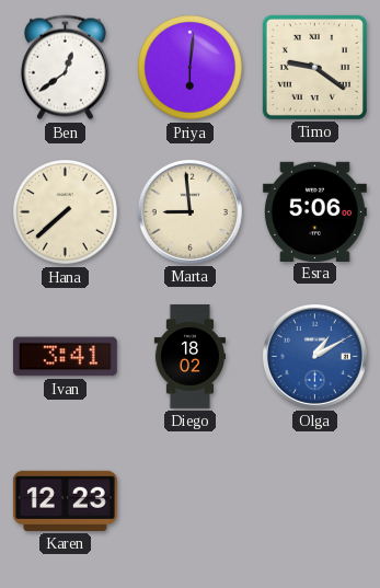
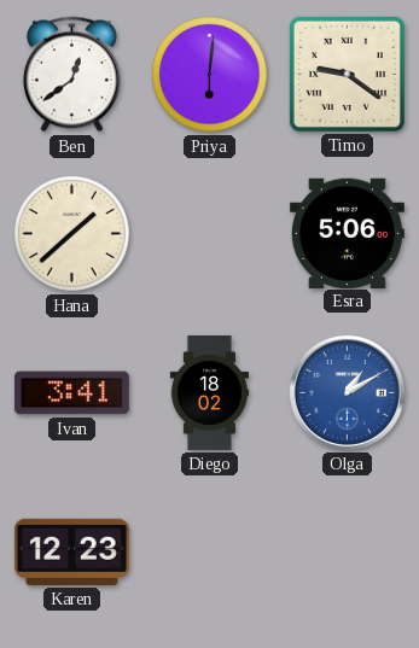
Hana: 7:38 -> 1:38
Marta: 8:59 -> none
